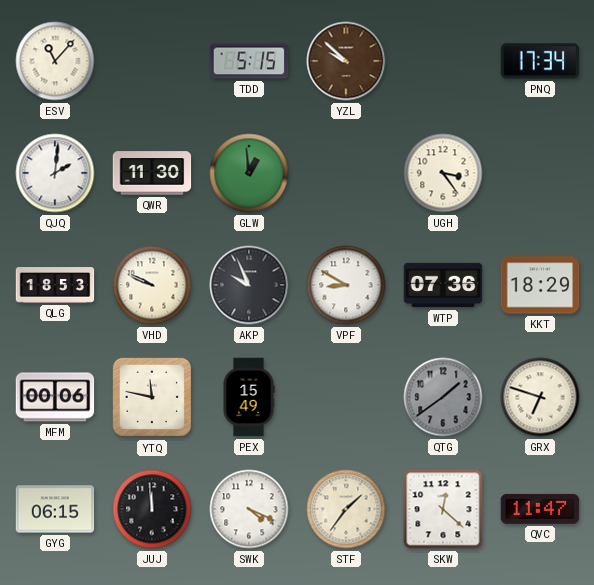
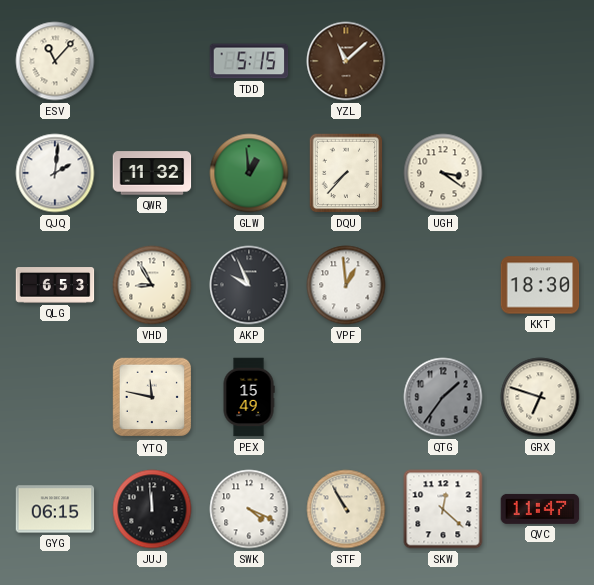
YZL: 9:52 -> 11:08
PNQ: 17:34 -> none
QWR: 11:30 -> 11:32
DQU: none -> 7:37
UGH: 3:24 -> 3:21
QLG: 18:53 -> 6:53
VHD: 9:49 -> 8:55
VPF: 8:50 -> 12:59
WTP: 07:36 -> none
KKT: 18:29 -> 18:30
MFM: 00:06 -> none
QTG: 1:39 -> 1:36
STF: 1:36 -> 10:55
